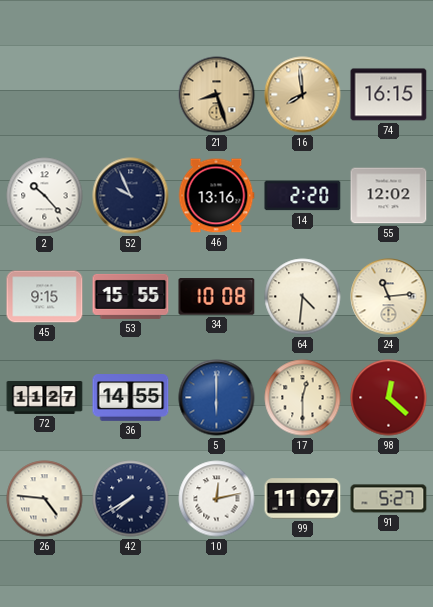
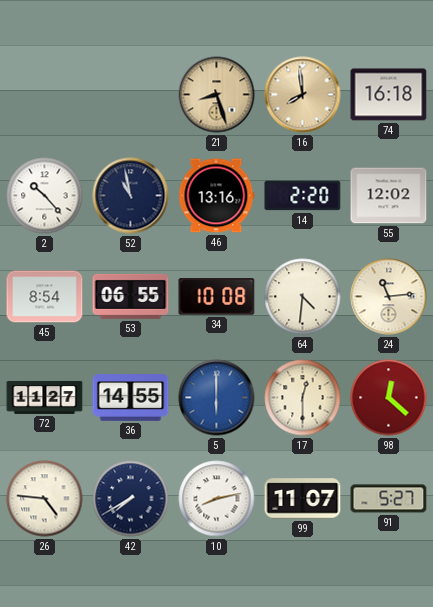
74: 16:15 -> 16:18
52: 9:56 -> 10:58
45: 9:15 -> 8:54
53: 15:55 -> 06:55
10: 12:13 -> 8:13
